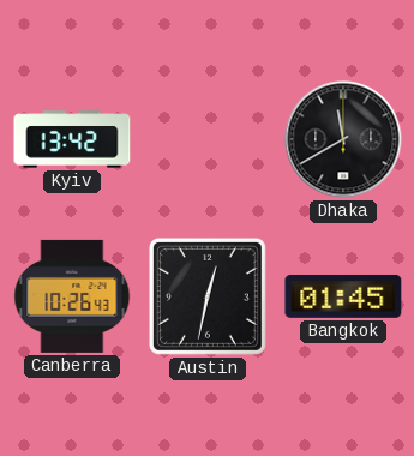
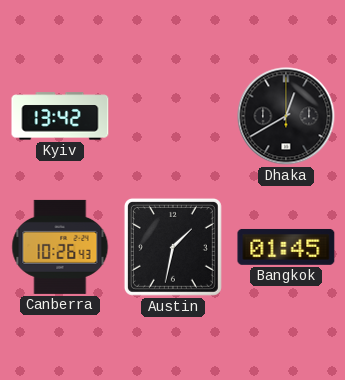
Dhaka: 11:40 -> 12:40
Austin: 12:32 -> 1:32
